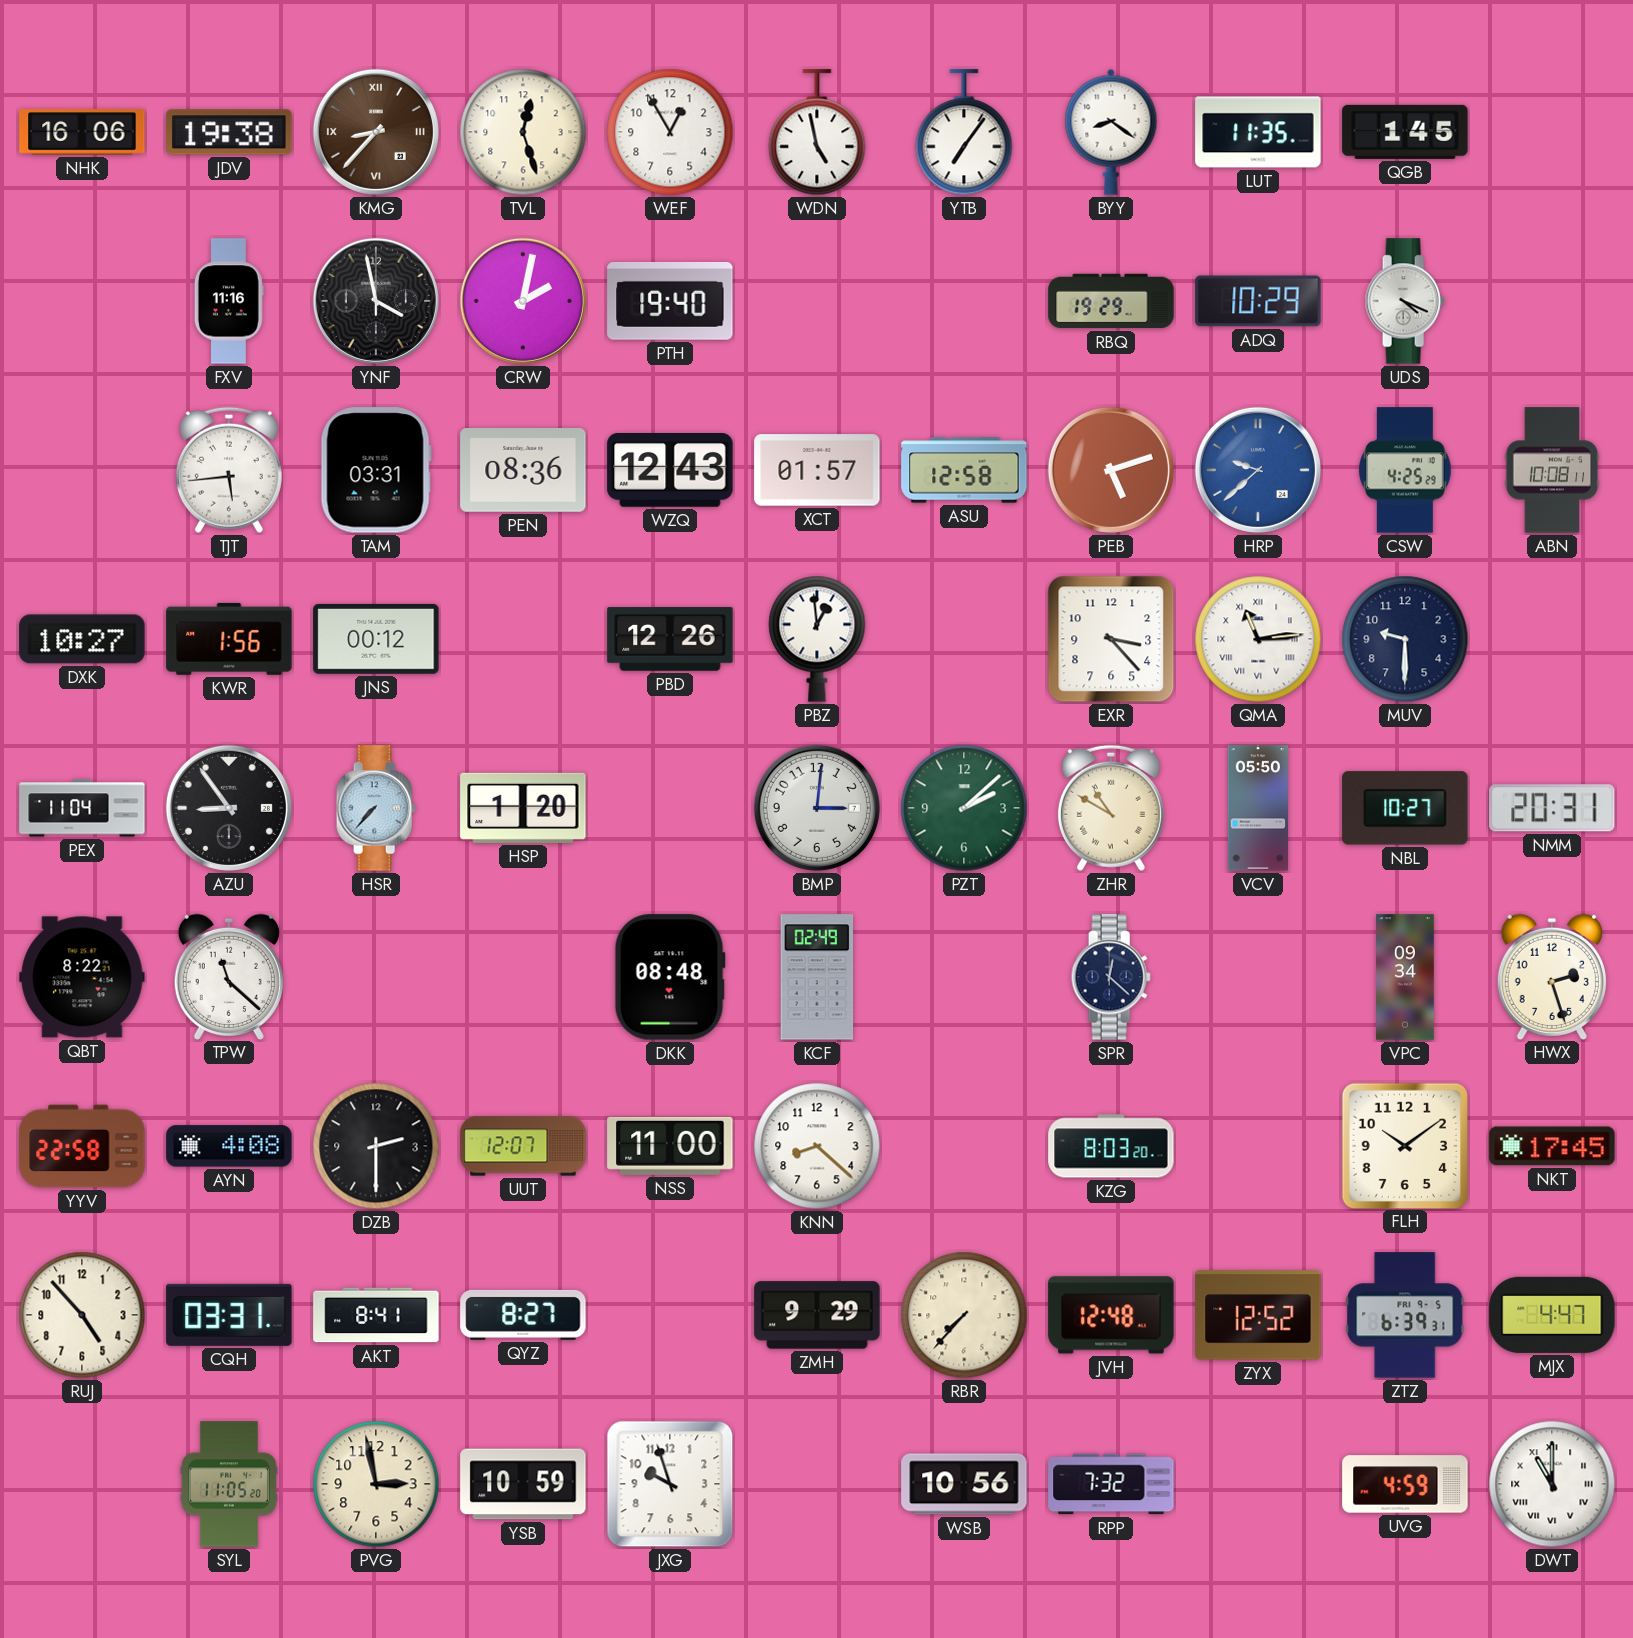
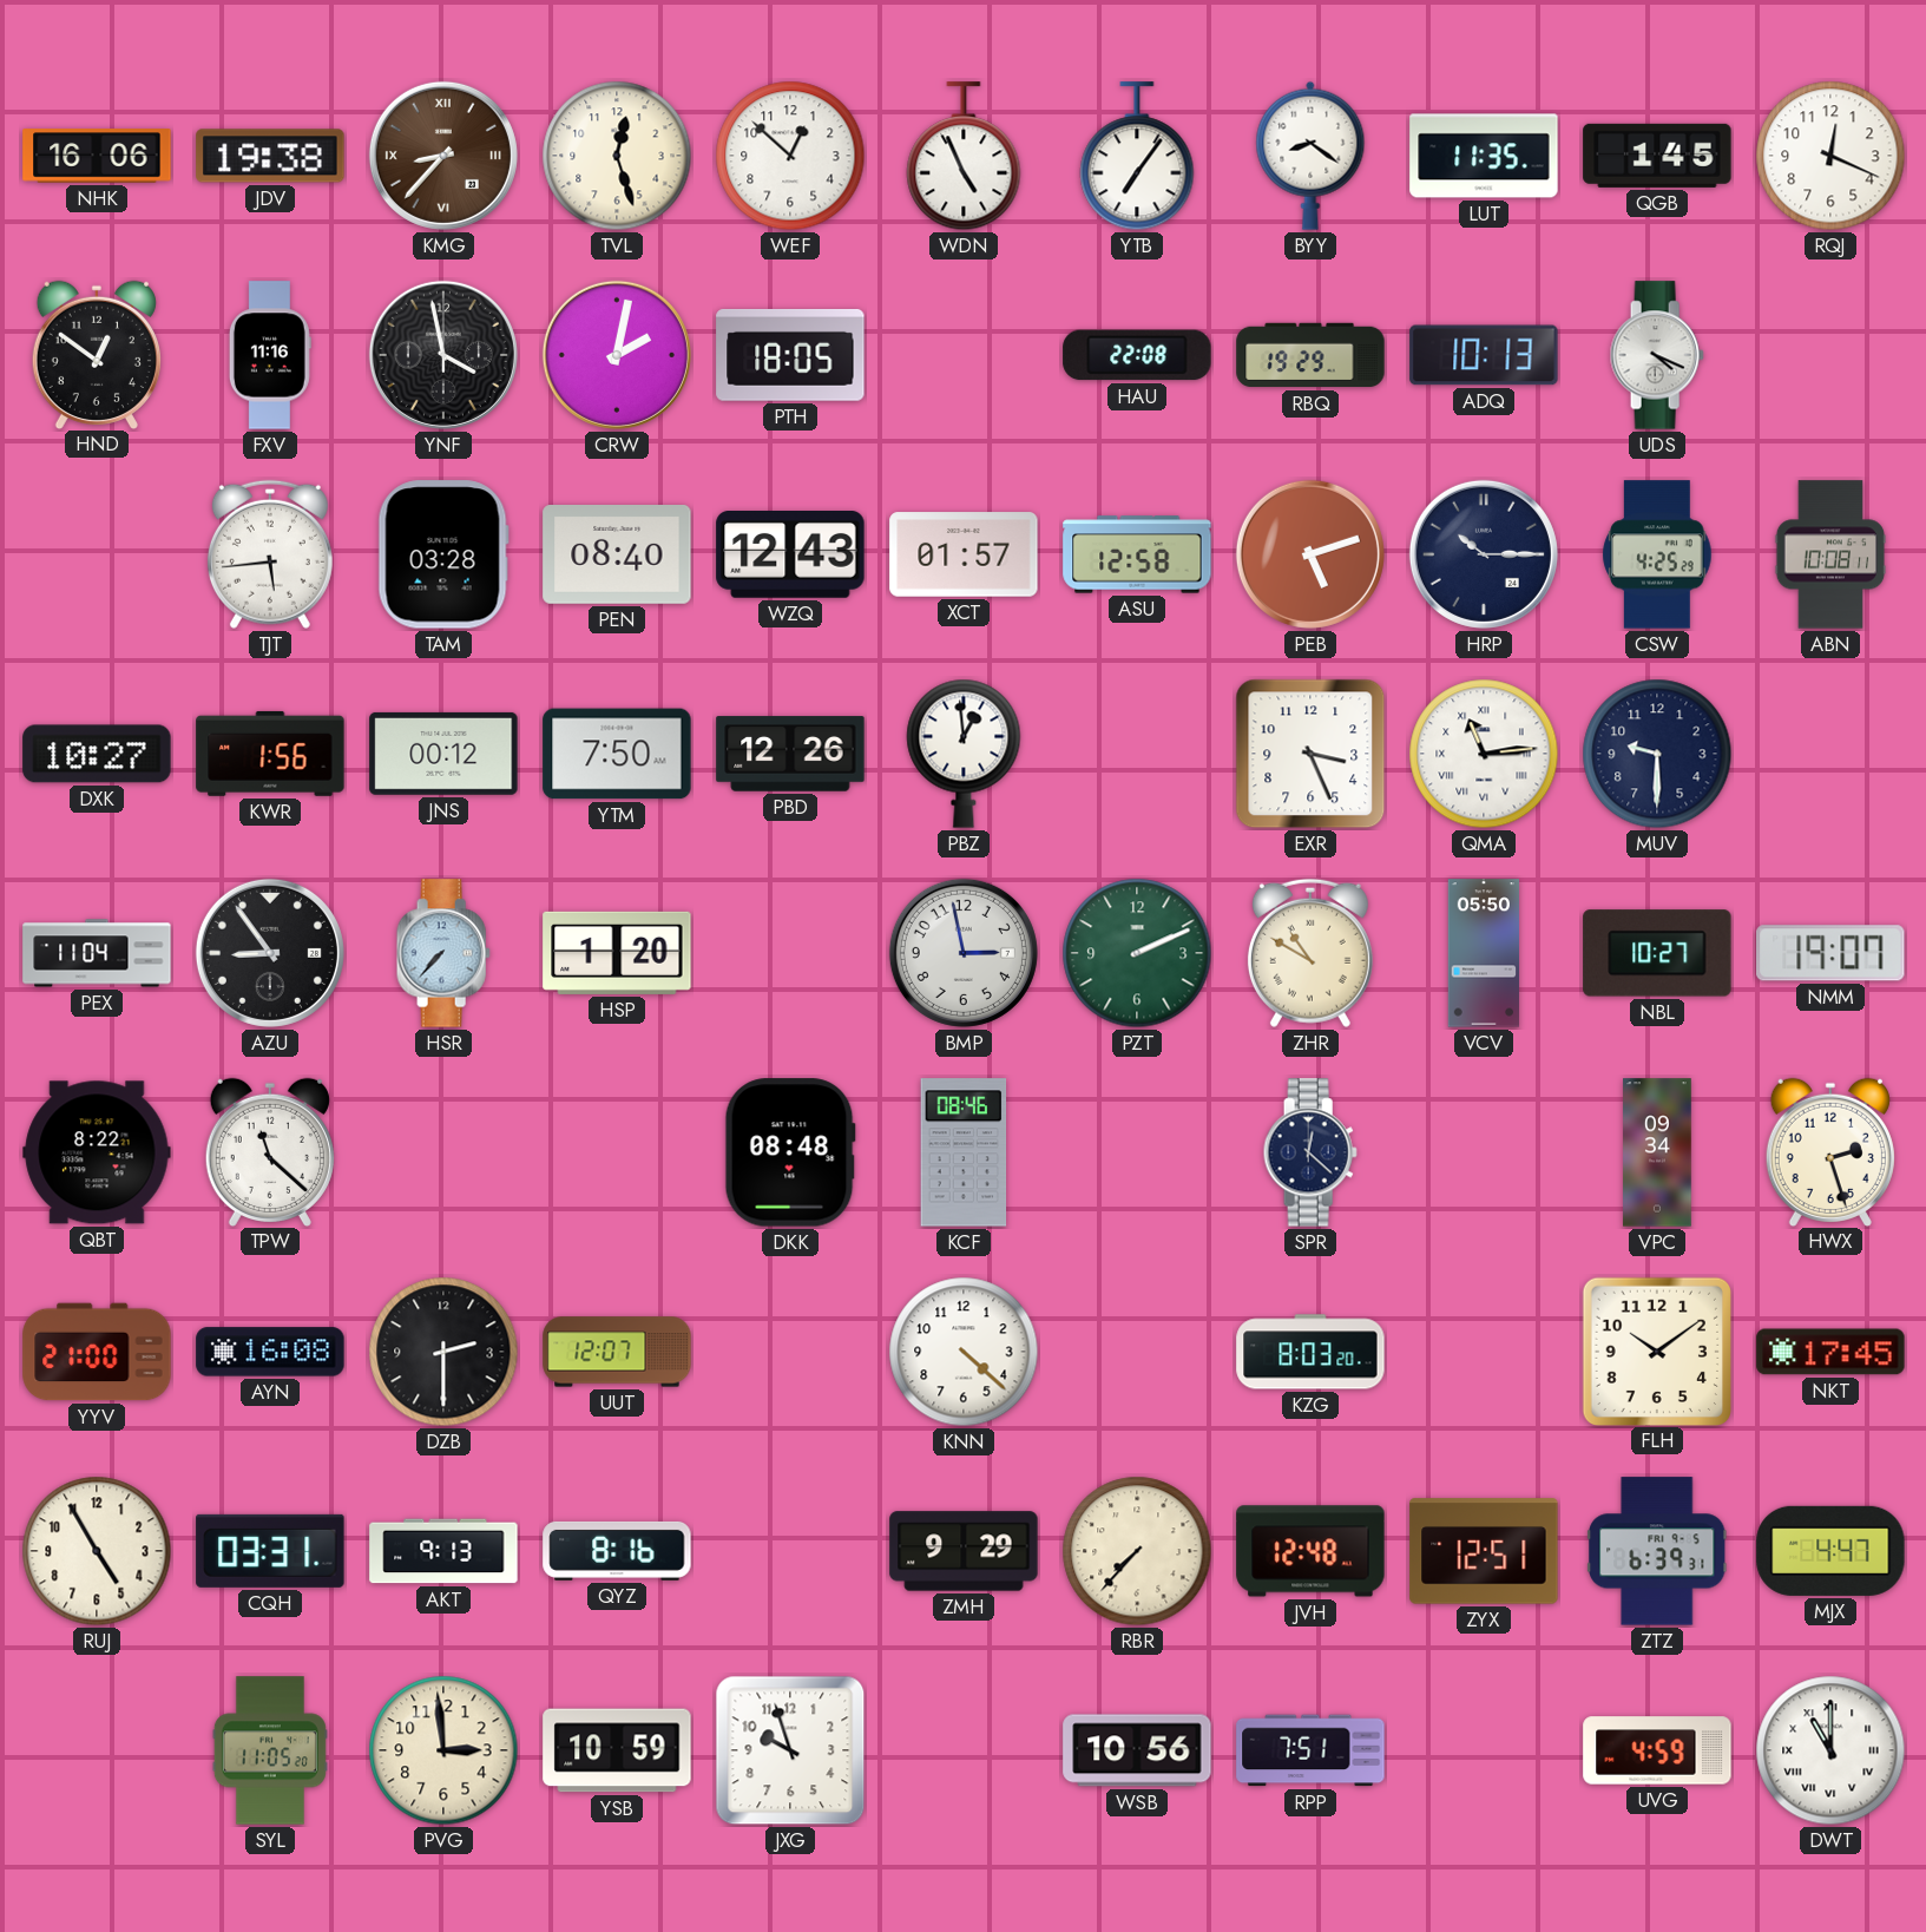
WEF: 12:55 -> 12:52
WDN: 4:58 -> 4:56
RQJ: none -> 12:19
HND: none -> 12:51
PTH: 19:40 -> 18:05
HAU: none -> 22:08
ADQ: 10:29 -> 10:13
TAM: 03:31 -> 03:28
PEN: 08:36 -> 08:40
HRP: 9:38 -> 10:15
HRP dial: blue -> navy
YTM: none -> 7:50
EXR: 3:23 -> 3:26
BMP: 3:01 -> 2:58
PZT: 2:08 -> 2:11
NMM: 20:31 -> 19:07
KCF: 02:49 -> 08:46
YYV: 22:58 -> 21:00
AYN: 4:08 -> 16:08
NSS: 11:00 -> none
KNN: 8:22 -> 4:22
RUJ: 4:53 -> 4:55
AKT: 8:41 -> 9:13
QYZ: 8:27 -> 8:16
ZYX: 12:52 -> 12:51
PVG: 2:58 -> 2:59
RPP: 7:32 -> 7:51
